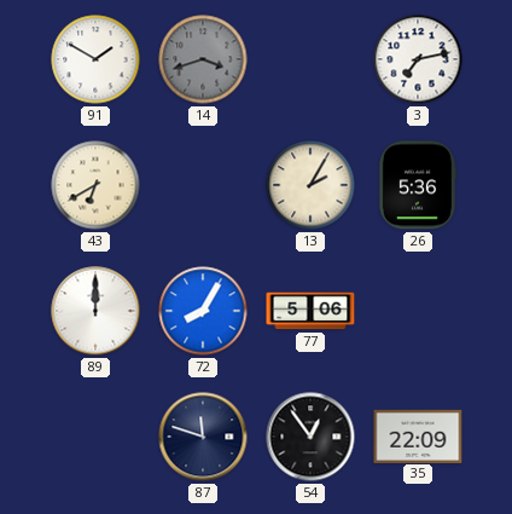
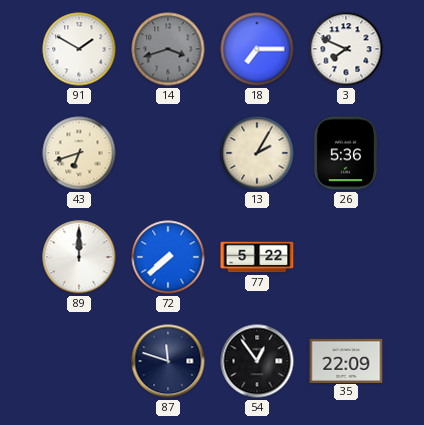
18: none -> 7:15
3: 7:13 -> 7:49
43: 6:40 -> 6:42
72: 8:05 -> 7:38
77: 5:06 -> 5:22
